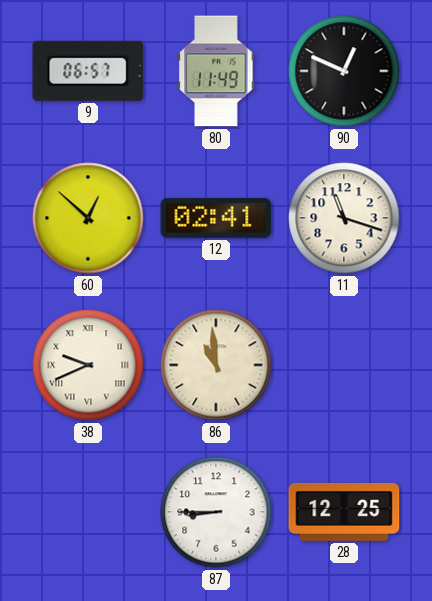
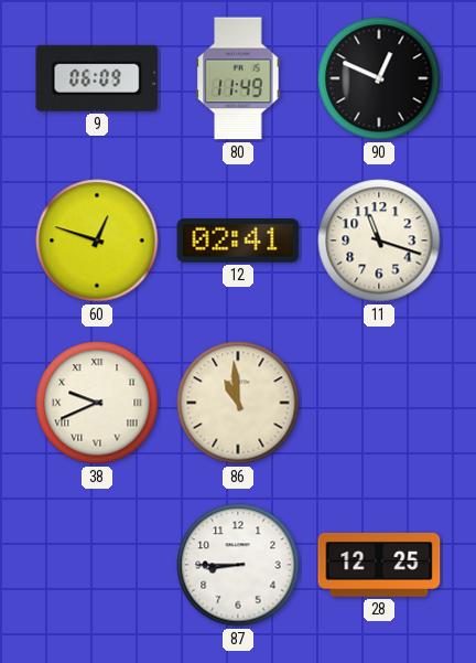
9: 06:57 -> 06:09
60: 12:52 -> 12:48
